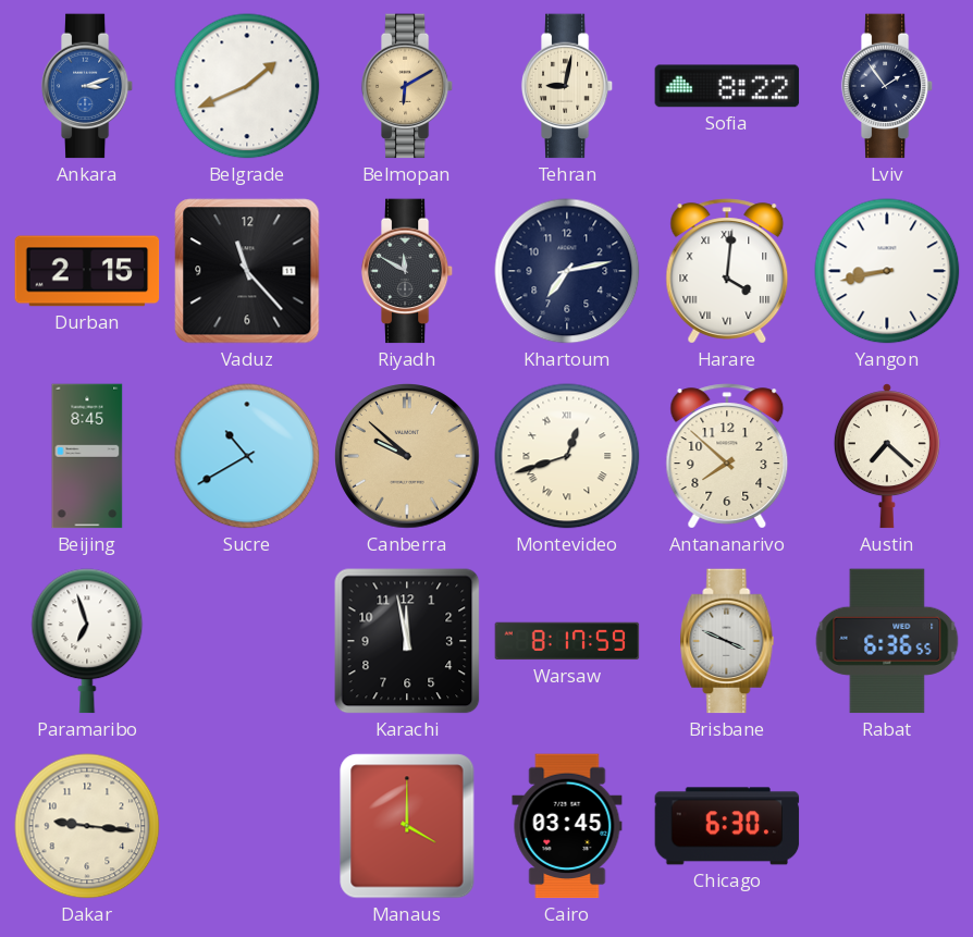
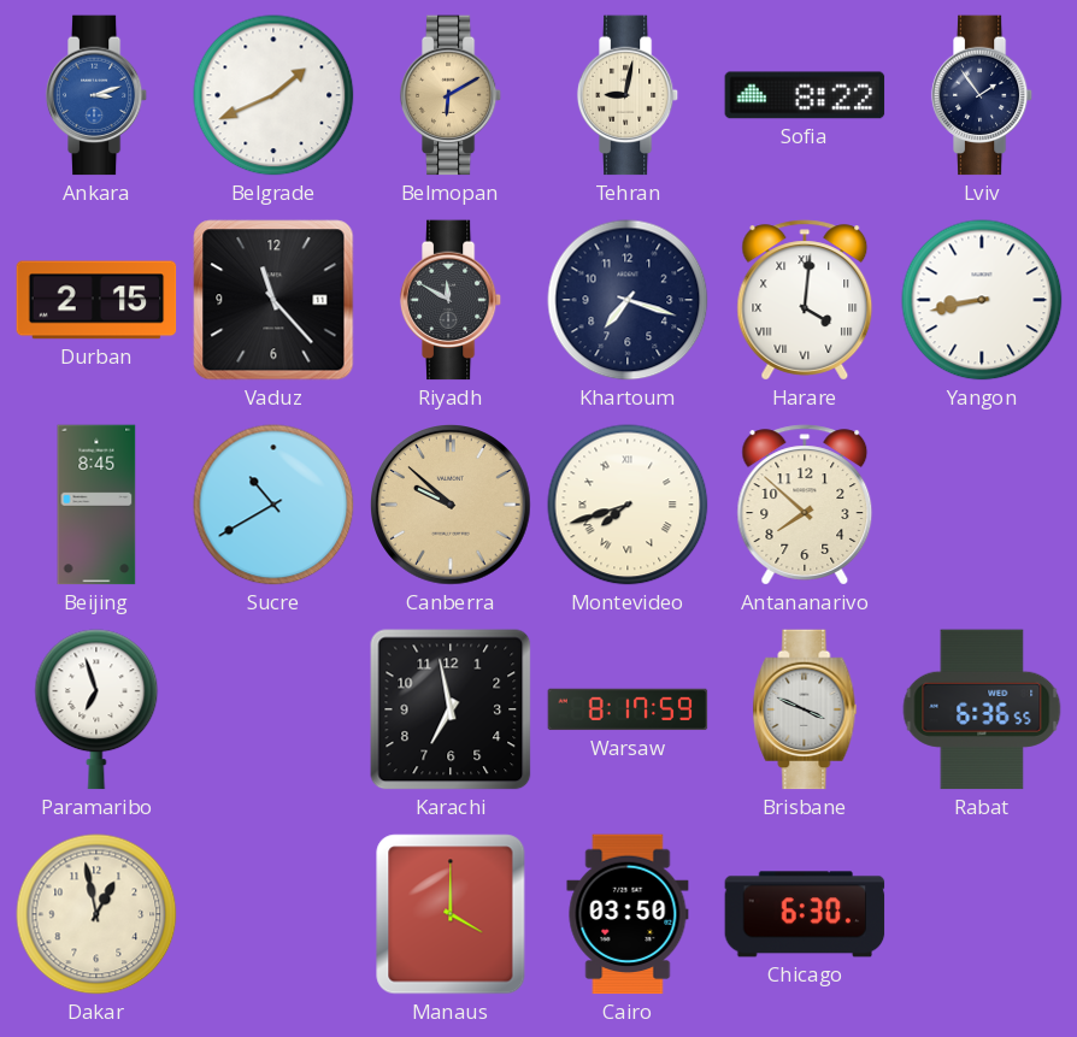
Khartoum: 7:13 -> 7:18
Montevideo: 12:42 -> 7:42
Austin: 7:22 -> none
Karachi: 11:58 -> 6:58
Dakar: 9:16 -> 12:58
Cairo: 03:45 -> 03:50
